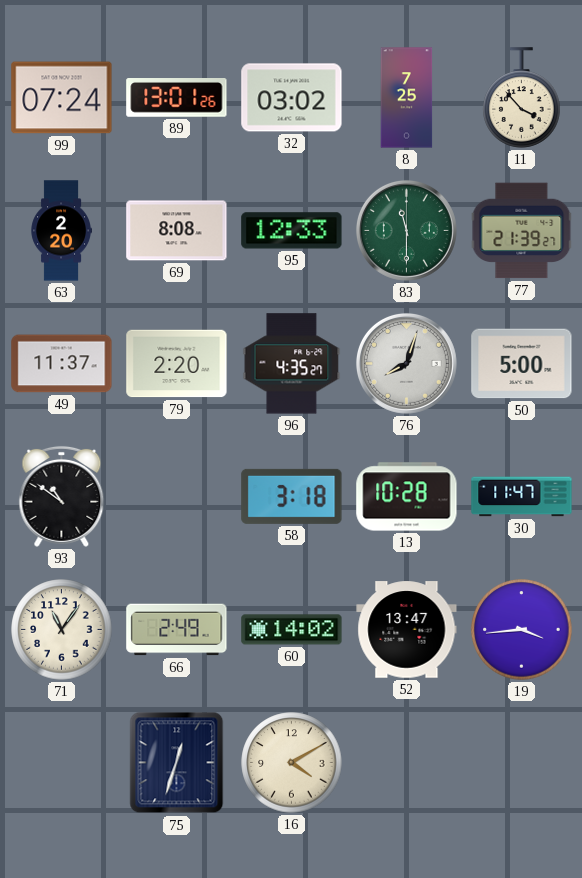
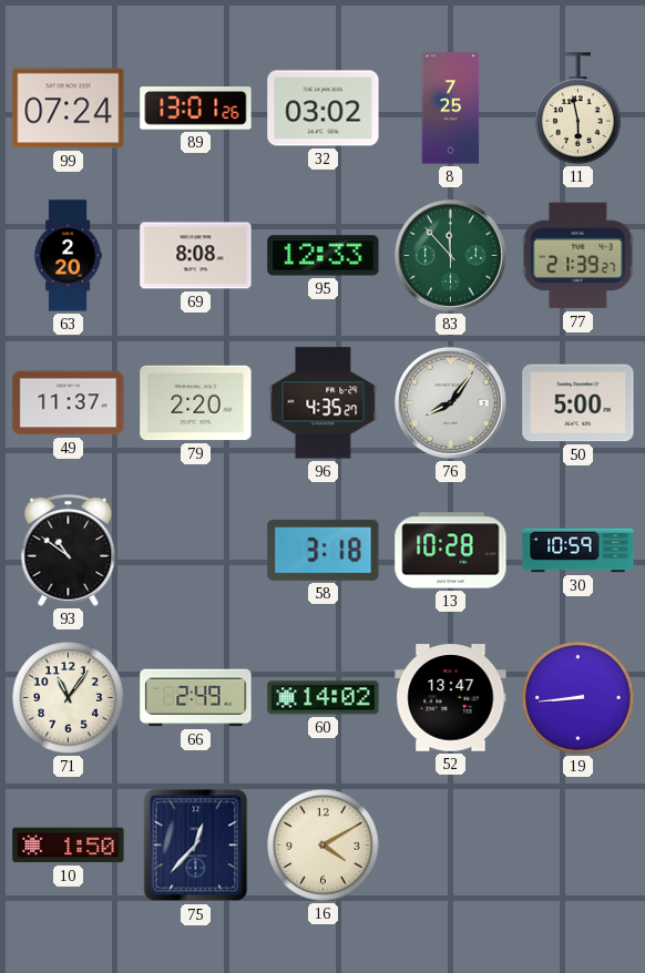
11: 3:53 -> 5:58
83: 11:30 -> 11:53
76: 8:03 -> 8:06
30: 11:47 -> 10:59
19: 3:44 -> 8:44
10: none -> 1:50
75: 12:33 -> 12:37
